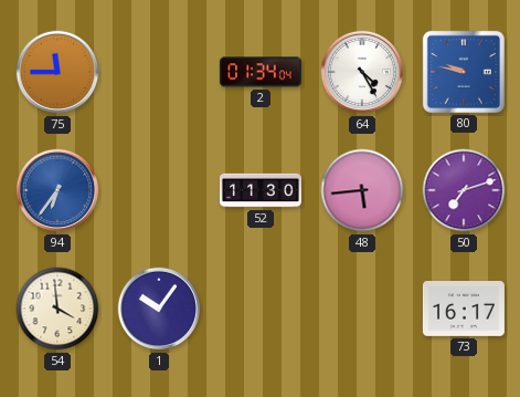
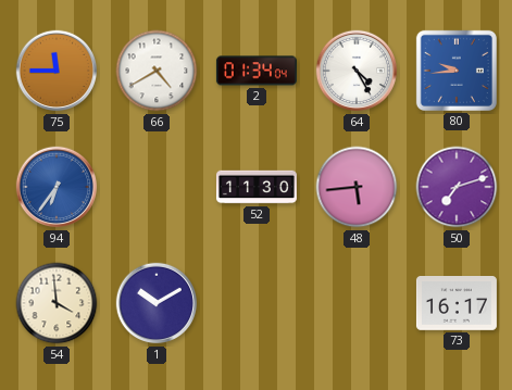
66: none -> 4:40
80: 9:47 -> 9:44
1: 10:06 -> 10:10
